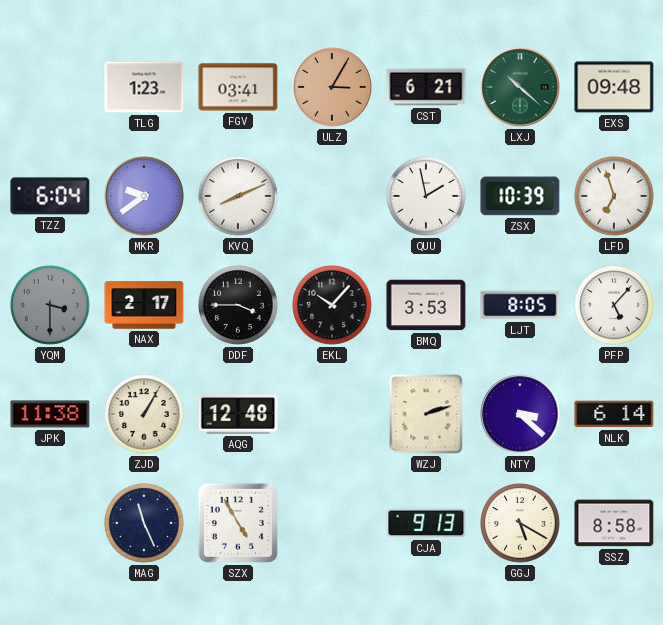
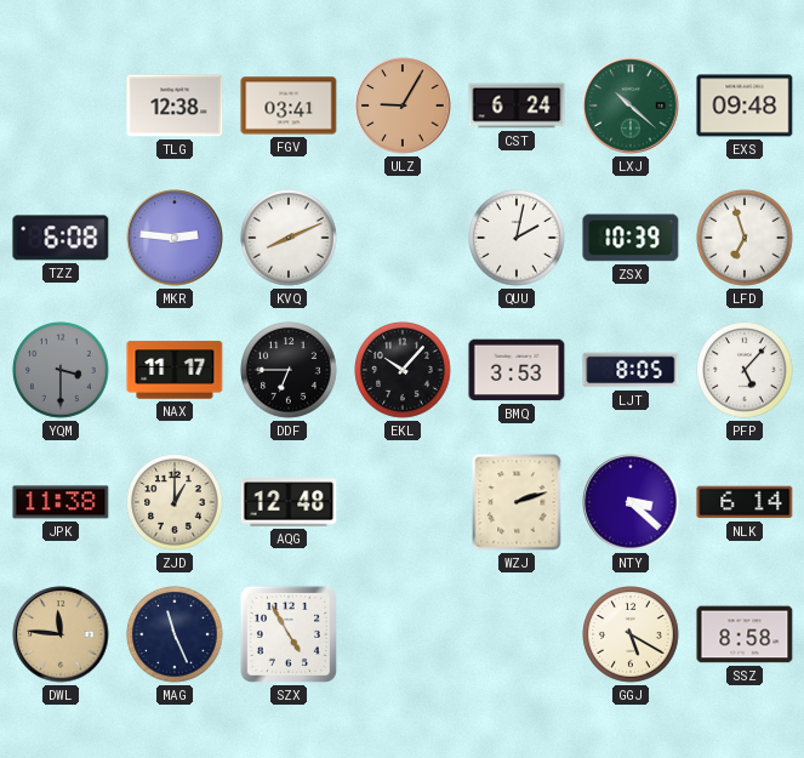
TLG: 1:23 -> 12:38
ULZ: 3:05 -> 9:05
CST: 6:21 -> 6:24
TZZ: 6:04 -> 6:08
MKR: 9:39 -> 2:46
QUU: 1:58 -> 2:02
NAX: 2:17 -> 11:17
DDF: 3:45 -> 6:45
ZJD: 1:05 -> 1:00
DWL: none -> 11:46
CJA: 9:13 -> none
